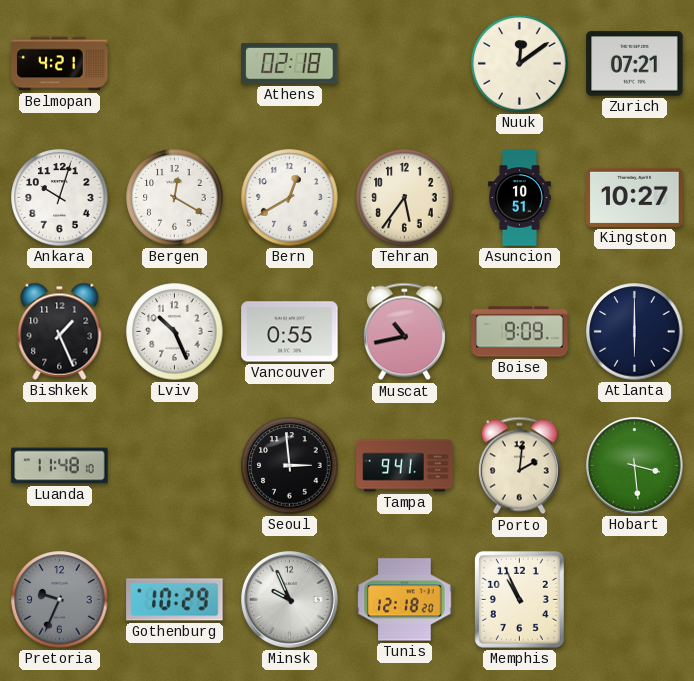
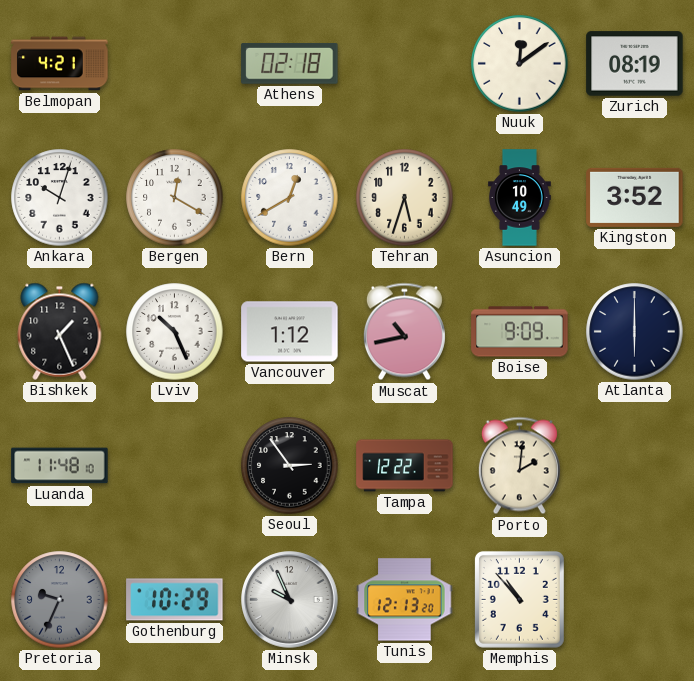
Zurich: 07:21 -> 08:19
Tehran: 5:36 -> 5:33
Asuncion: 10:51 -> 10:49
Kingston: 10:27 -> 3:52
Vancouver: 0:55 -> 1:12
Seoul: 2:59 -> 2:54
Tampa: 9:41 -> 12:22
Hobart: 3:29 -> none
Tunis: 12:18 -> 12:13
Memphis: 10:56 -> 10:53
